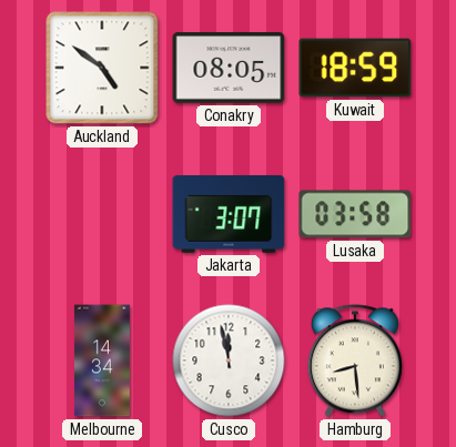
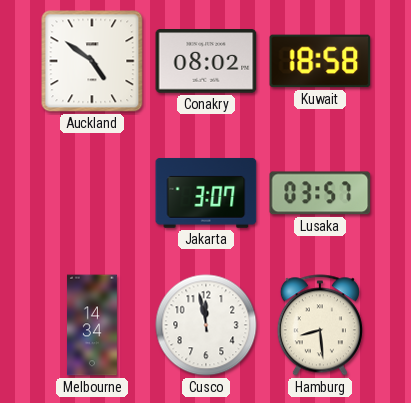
Conakry: 08:05 -> 08:02
Kuwait: 18:59 -> 18:58
Lusaka: 03:58 -> 03:57
